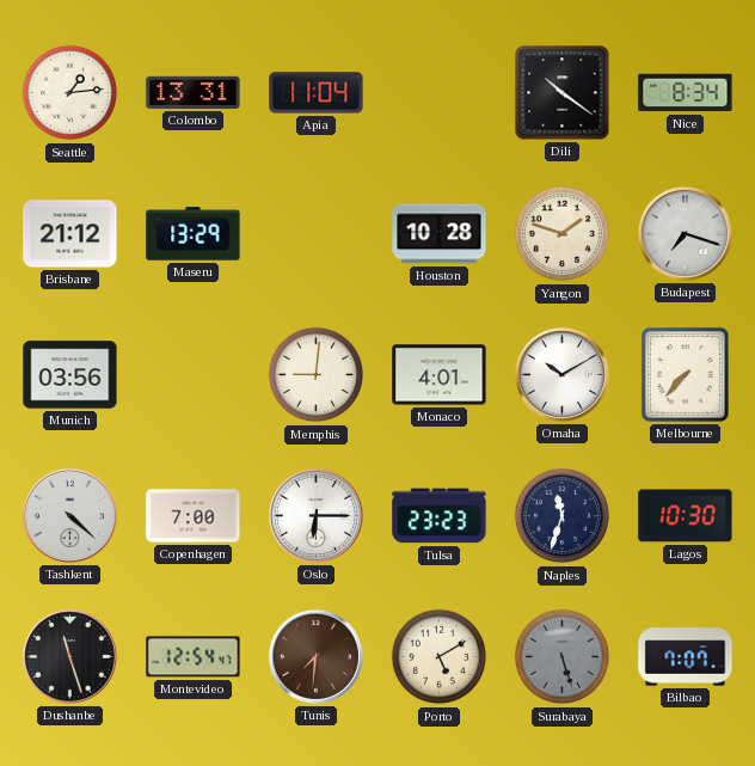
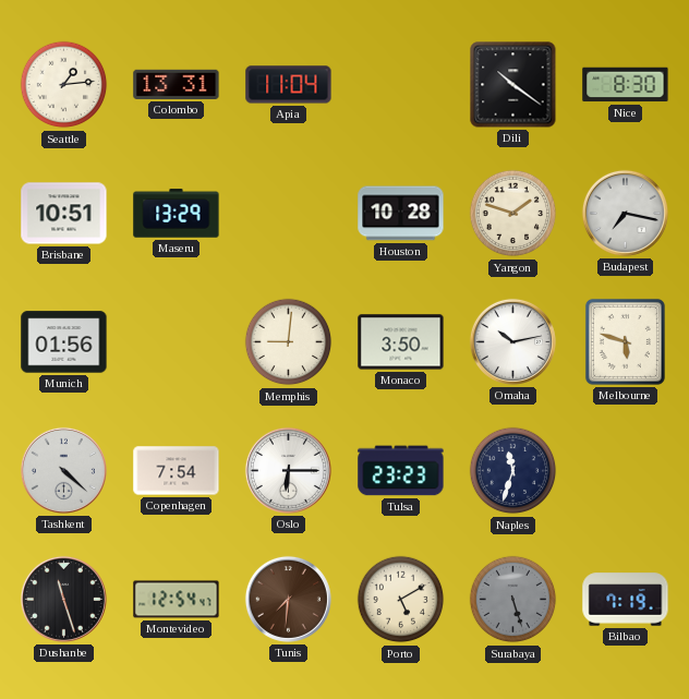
Nice: 8:34 -> 8:30
Brisbane: 21:12 -> 10:51
Budapest: 7:18 -> 7:17
Munich: 03:56 -> 01:56
Monaco: 4:01 -> 3:50
Omaha: 10:10 -> 10:13
Melbourne: 7:37 -> 5:48
Copenhagen: 7:00 -> 7:54
Lagos: 10:30 -> none
Bilbao: 7:07 -> 7:19
